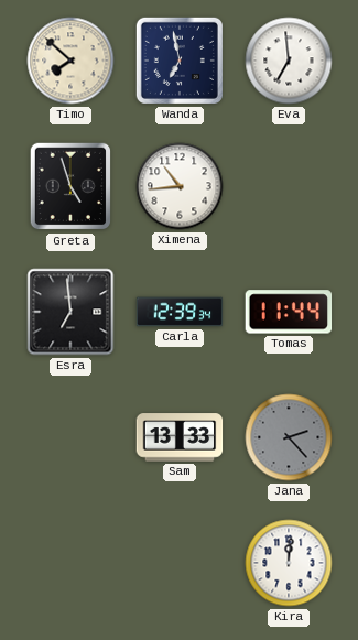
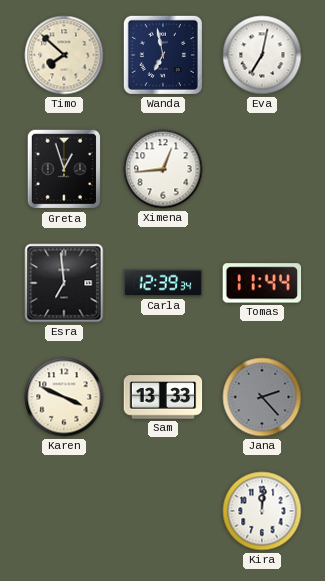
Eva: 6:59 -> 7:02
Greta: 4:57 -> 12:57
Ximena: 10:44 -> 12:44
Karen: none -> 3:49
